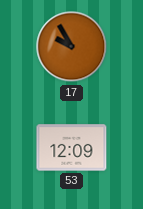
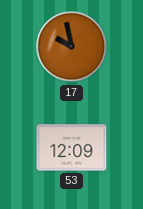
17: 9:55 -> 9:58
